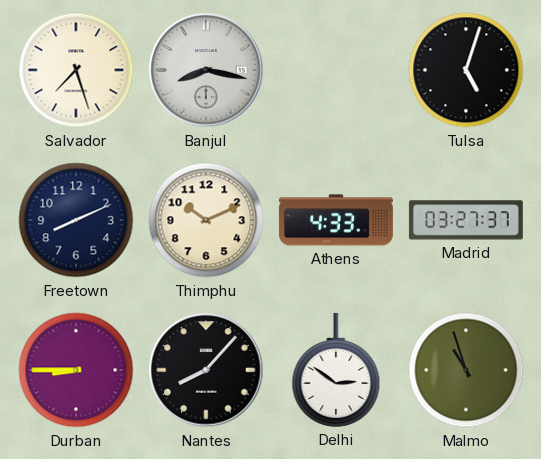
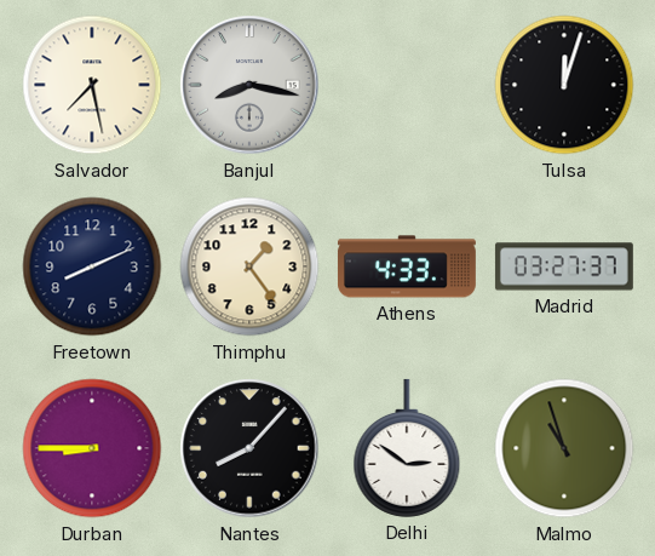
Salvador: 7:27 -> 7:28
Tulsa: 5:03 -> 12:03
Thimphu: 10:11 -> 1:24
